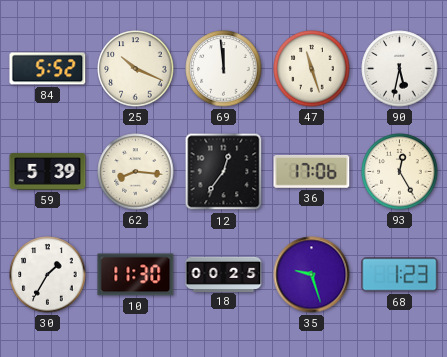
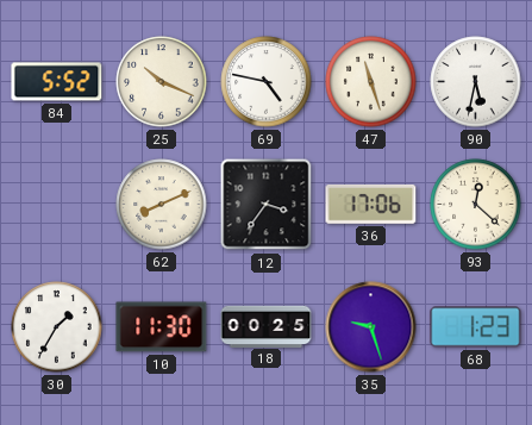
69: 11:59 -> 4:47
59: 5:39 -> none
62: 8:16 -> 8:11
12: 12:36 -> 3:36
93: 12:25 -> 12:22
